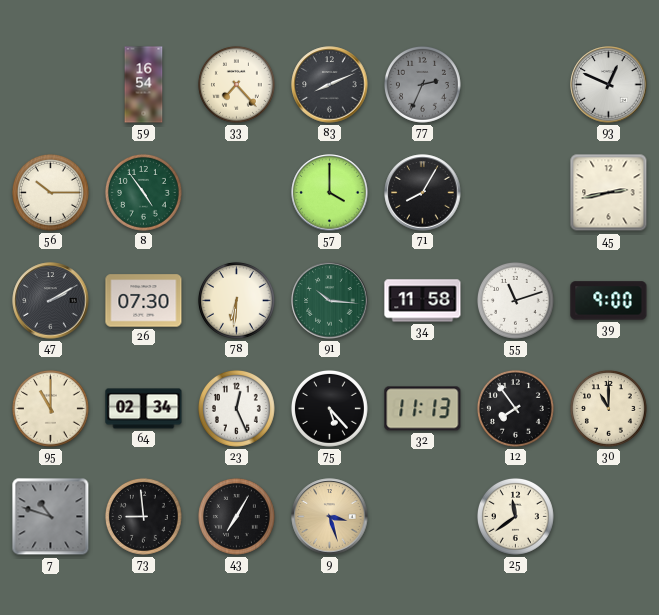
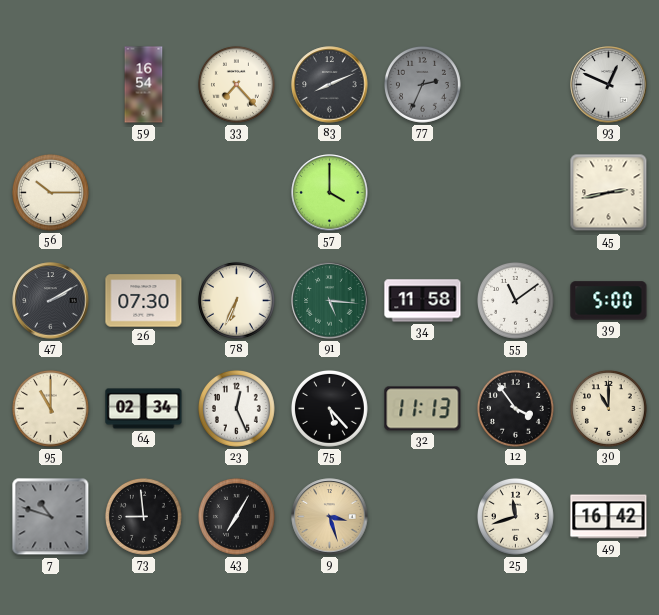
8: 4:54 -> none
71: 8:05 -> none
78: 6:31 -> 6:34
91: 10:16 -> 5:16
55: 11:12 -> 11:09
39: 9:00 -> 5:00
12: 7:54 -> 3:54
25: 11:39 -> 11:42
49: none -> 16:42
